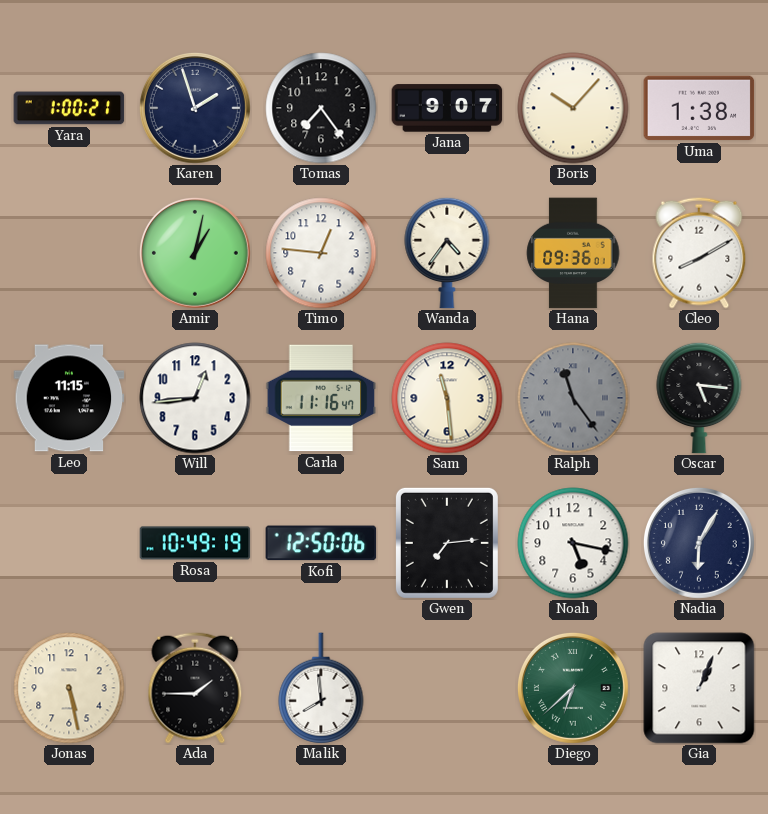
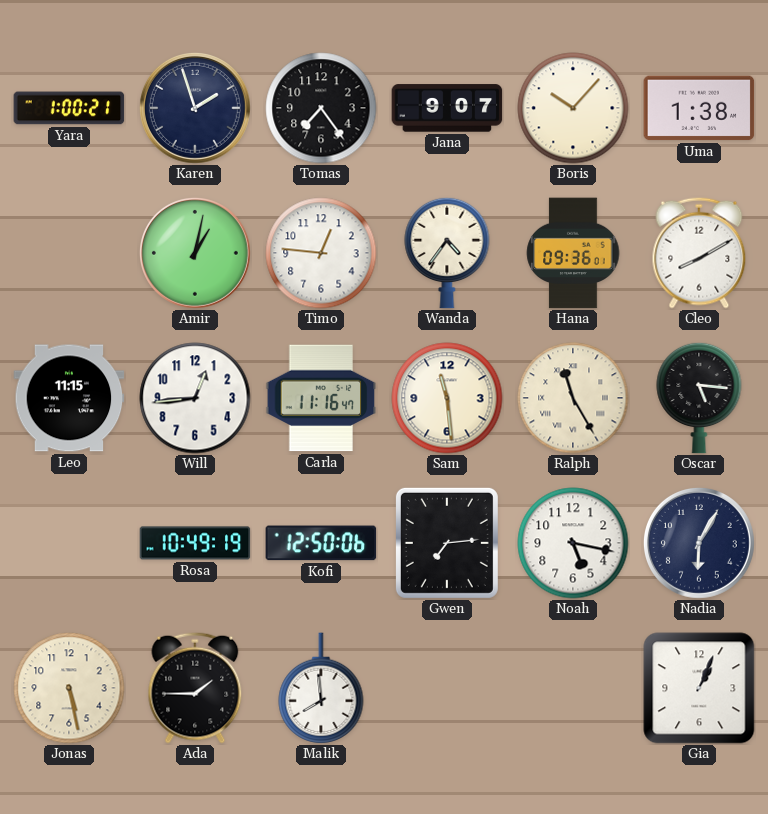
Ralph: 11:24 -> 11:25
Ralph dial: grey -> cream
Diego: 6:38 -> none
